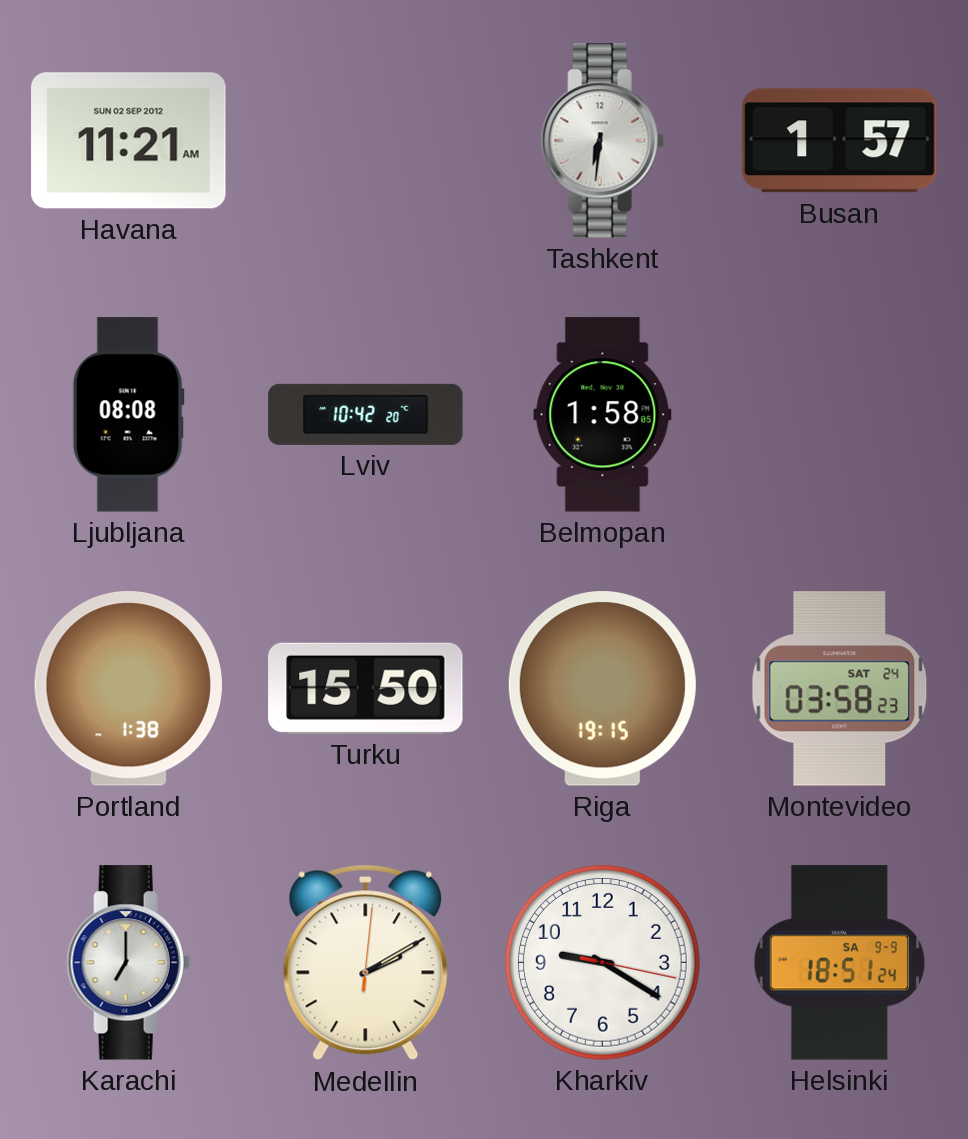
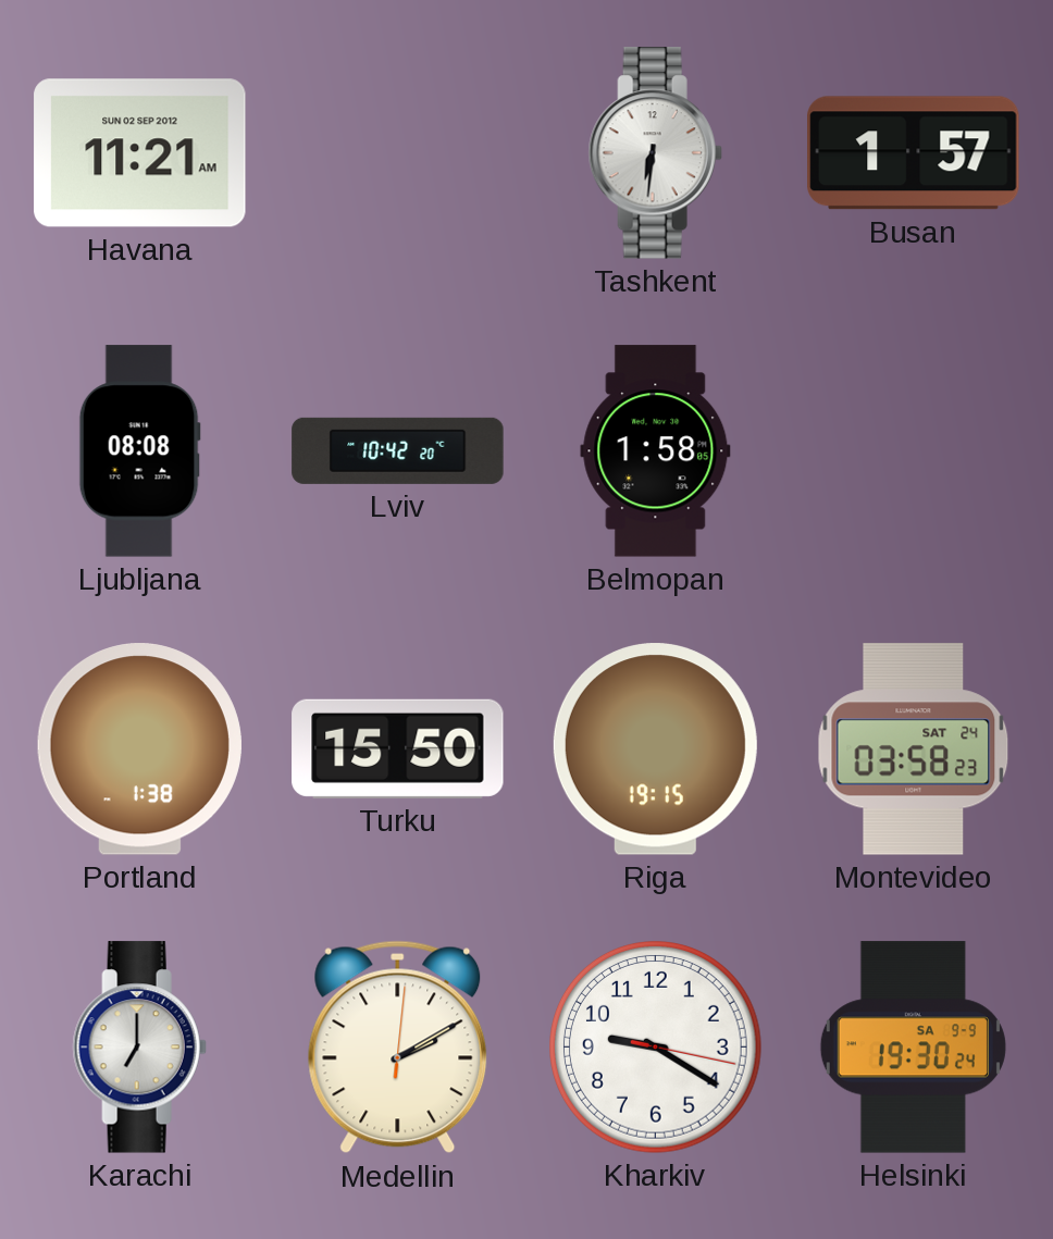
Helsinki: 18:51 -> 19:30
